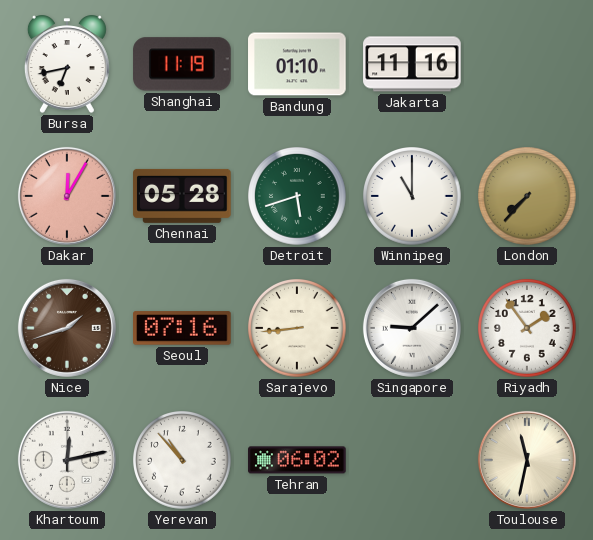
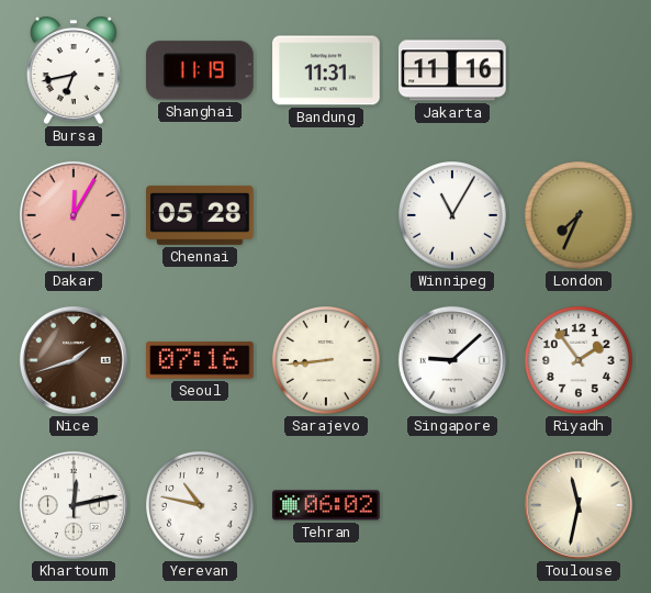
Bandung: 01:10 -> 11:31
Detroit: 5:42 -> none
Winnipeg: 11:00 -> 11:05
London: 7:37 -> 7:34
Yerevan: 10:53 -> 10:47
